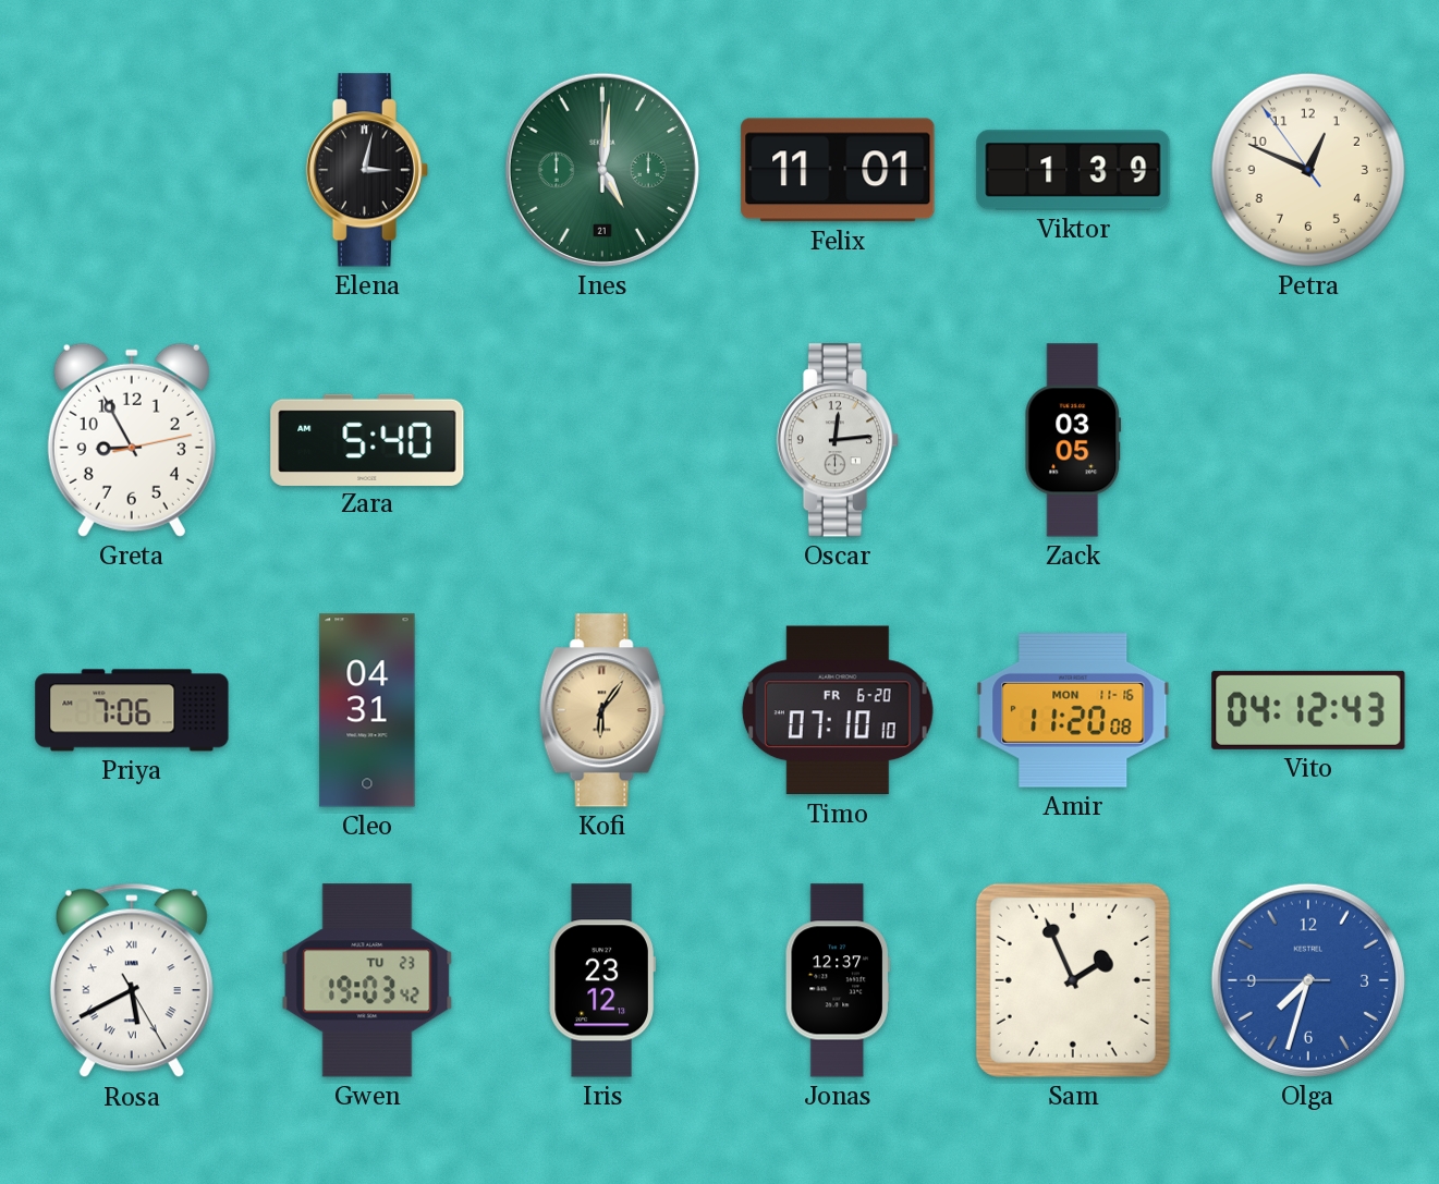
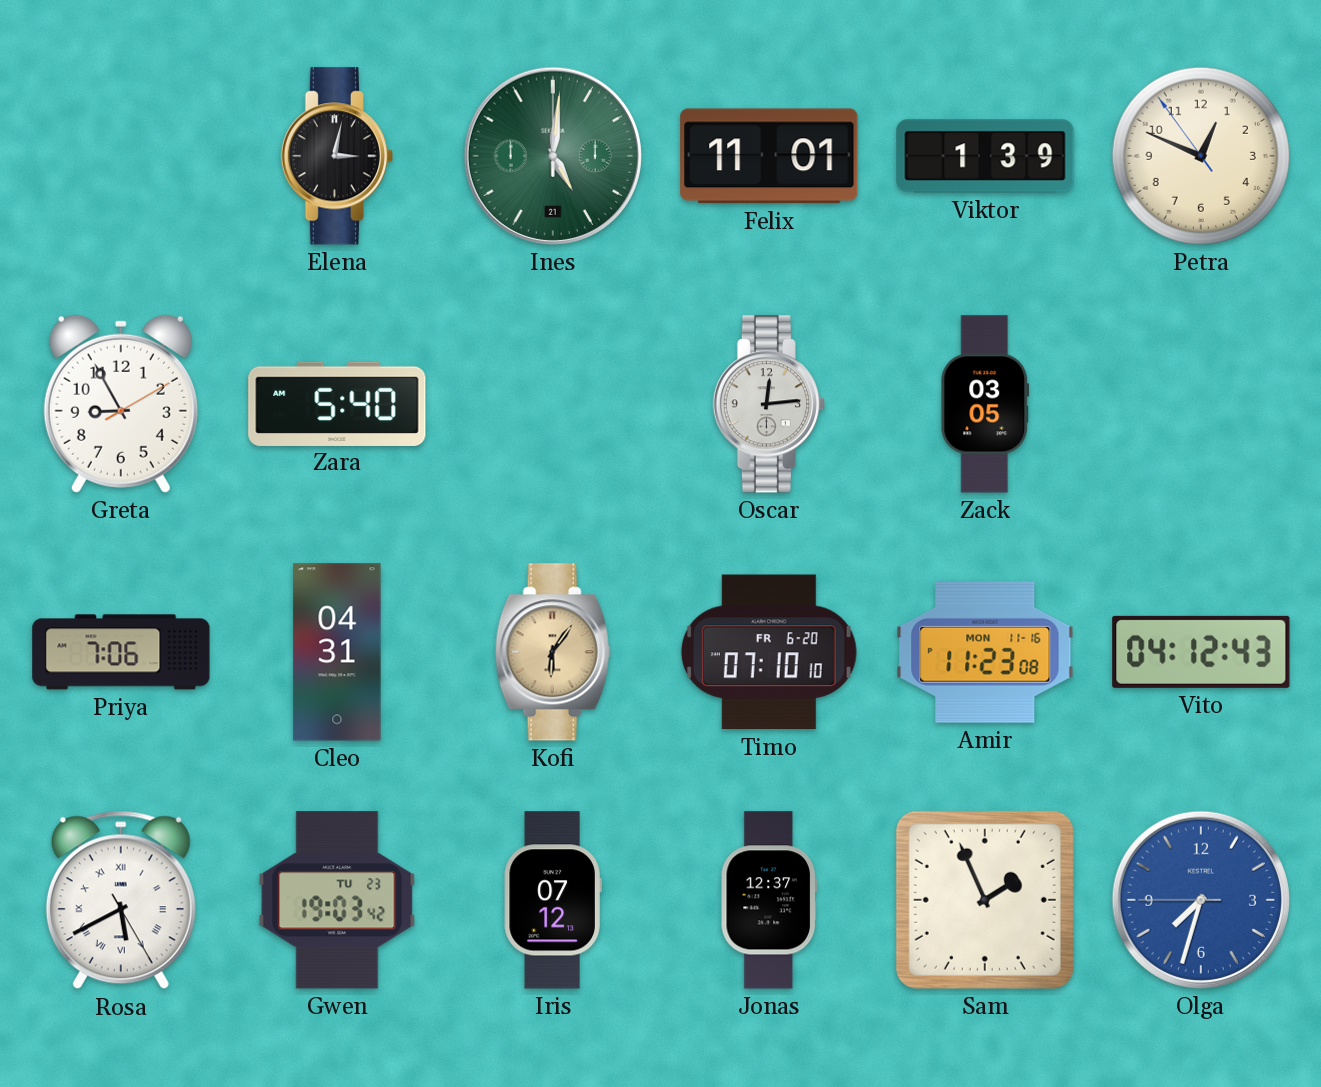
Greta: 8:55:13 -> 8:55:10
Amir: 11:20 -> 11:23
Iris: 23:12 -> 07:12
